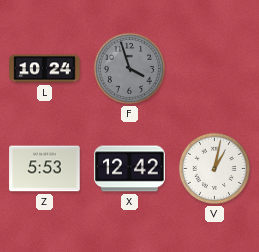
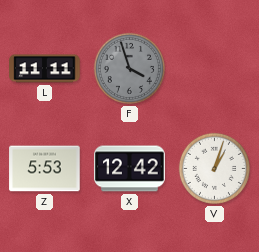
L: 10:24 -> 11:11
V: 1:02 -> 1:03
